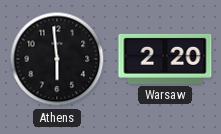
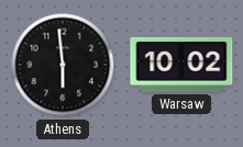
Warsaw: 2:20 -> 10:02
